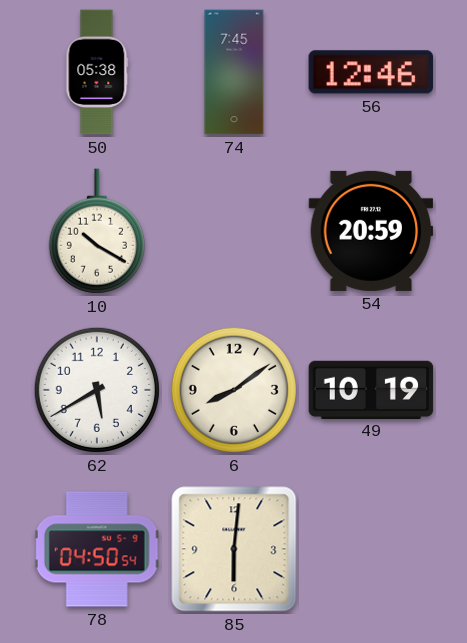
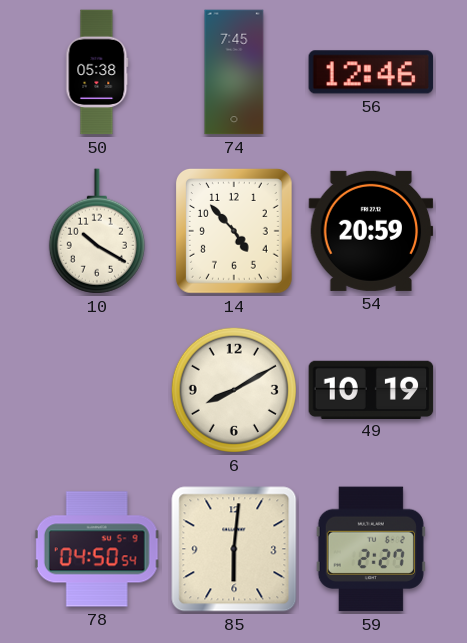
14: none -> 4:53
62: 5:40 -> none
6: 8:09 -> 8:10
59: none -> 2:27
